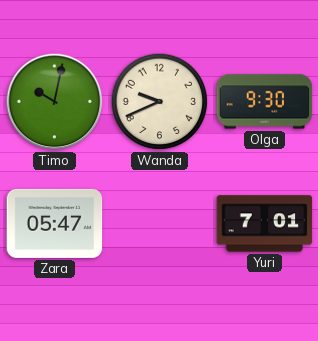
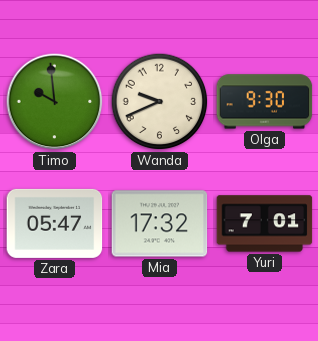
Timo: 10:02 -> 9:59
Mia: none -> 17:32
